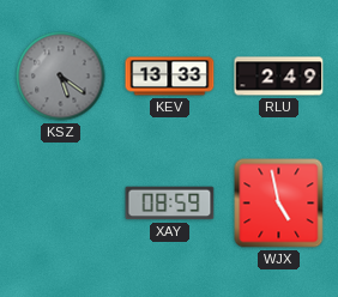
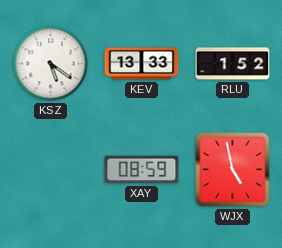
KSZ dial: grey -> white
RLU: 2:49 -> 1:52
